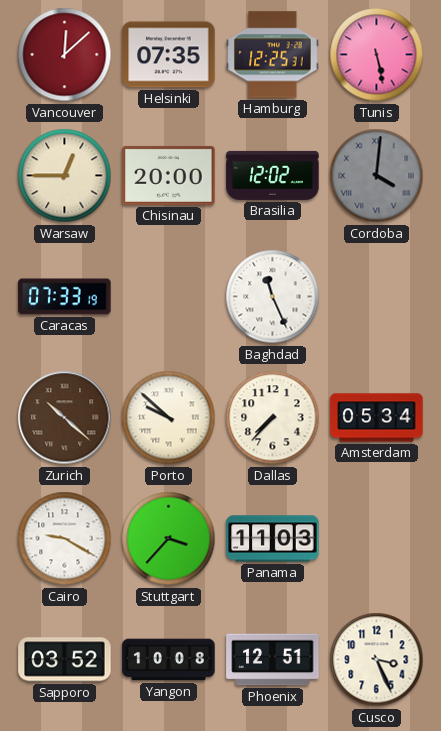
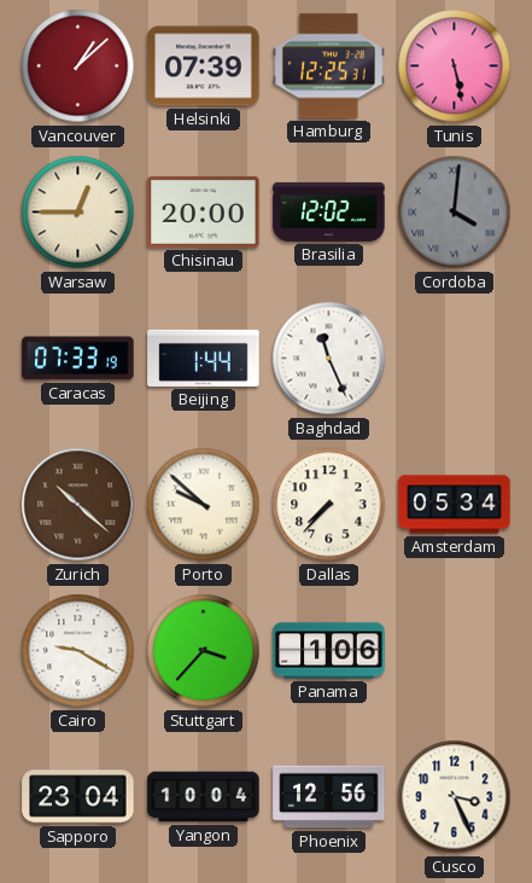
Vancouver: 12:08 -> 1:08
Helsinki: 07:35 -> 07:39
Beijing: none -> 1:44
Panama: 11:03 -> 1:06
Sapporo: 03:52 -> 23:04
Yangon: 10:08 -> 10:04
Phoenix: 12:51 -> 12:56
